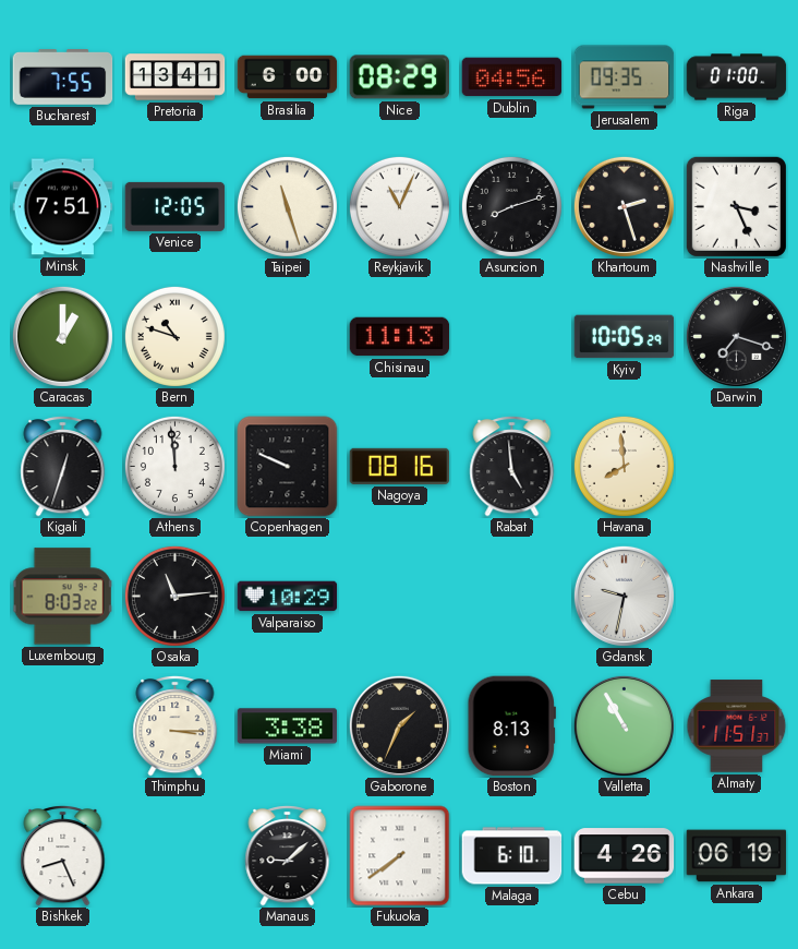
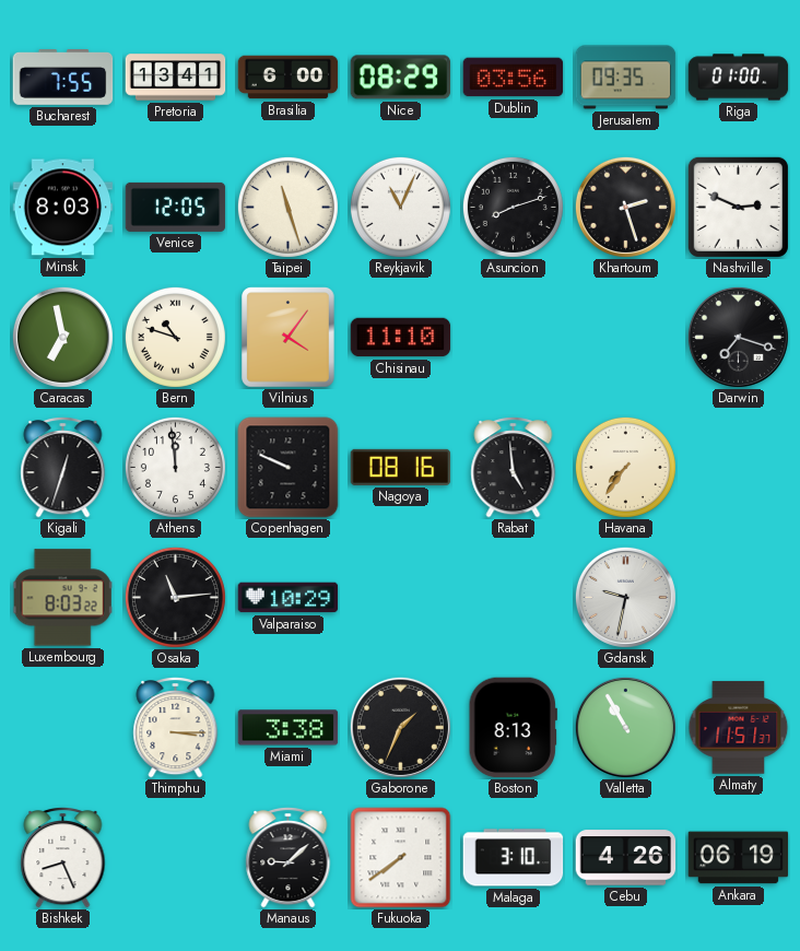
Dublin: 04:56 -> 03:56
Minsk: 7:51 -> 8:03
Nashville: 3:26 -> 2:49
Caracas: 1:00 -> 6:58
Vilnius: none -> 4:06
Chisinau: 11:13 -> 11:10
Kyiv: 10:05 -> none
Havana: 7:59 -> 7:36
Malaga: 6:10 -> 3:10
